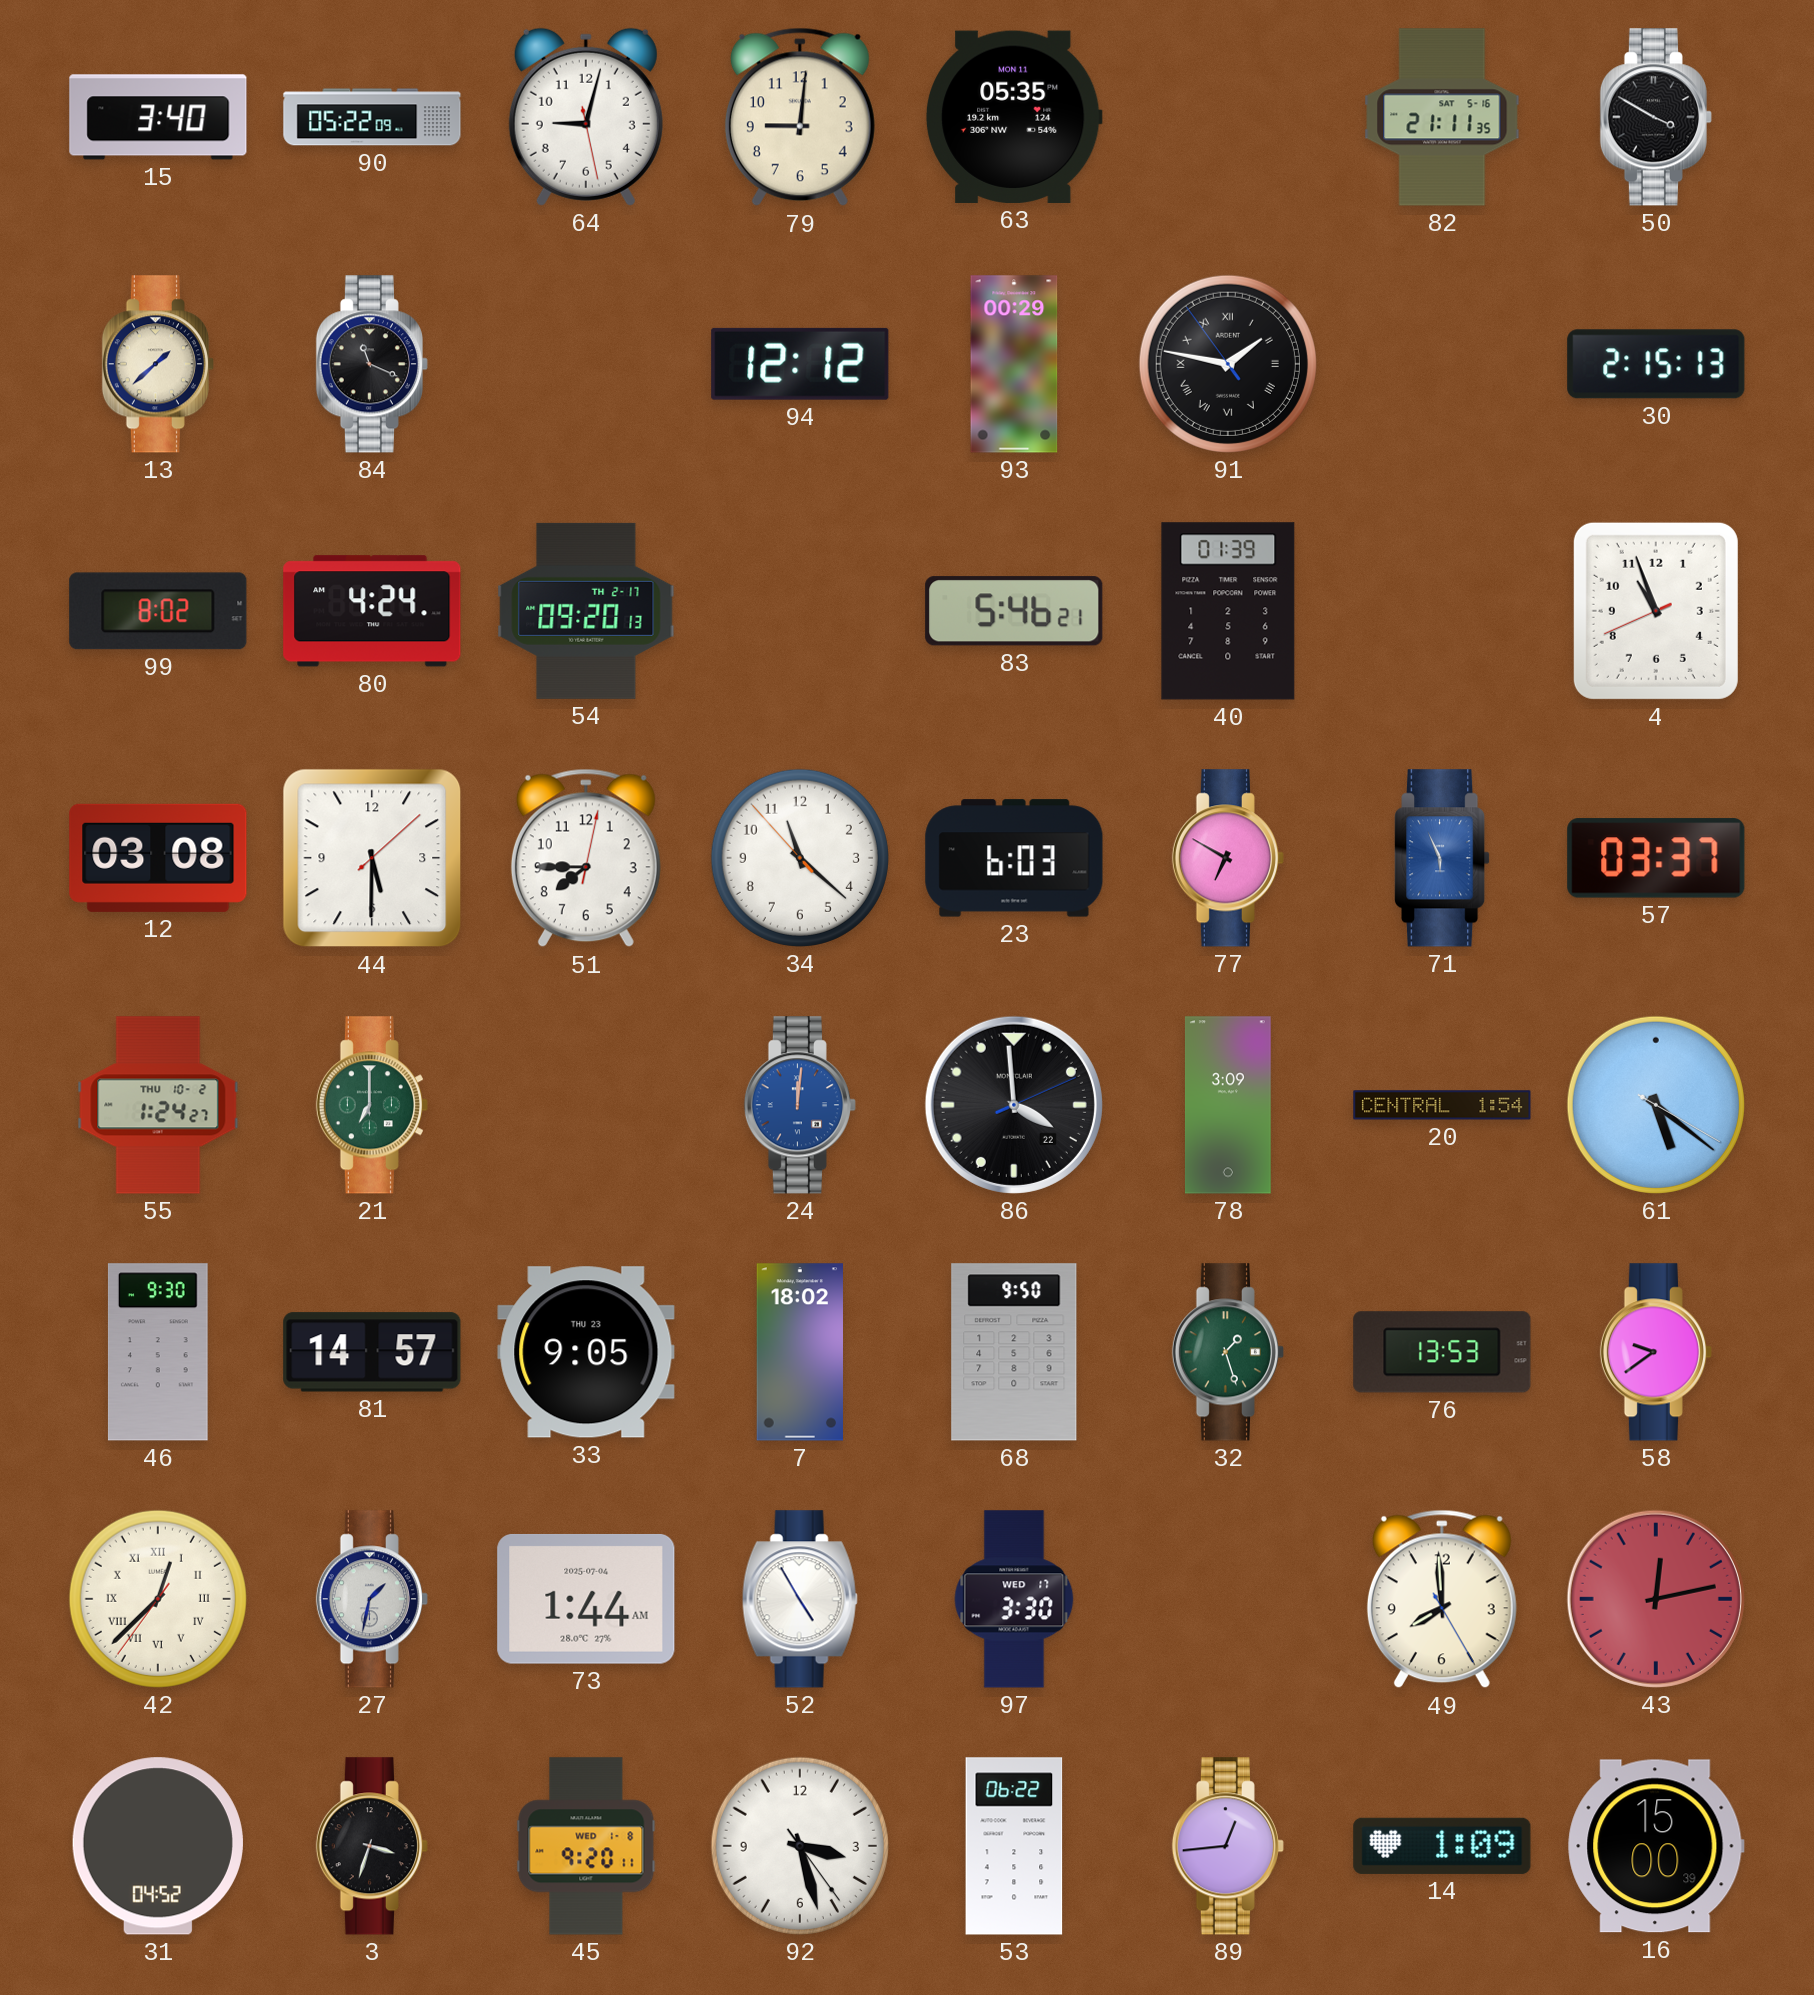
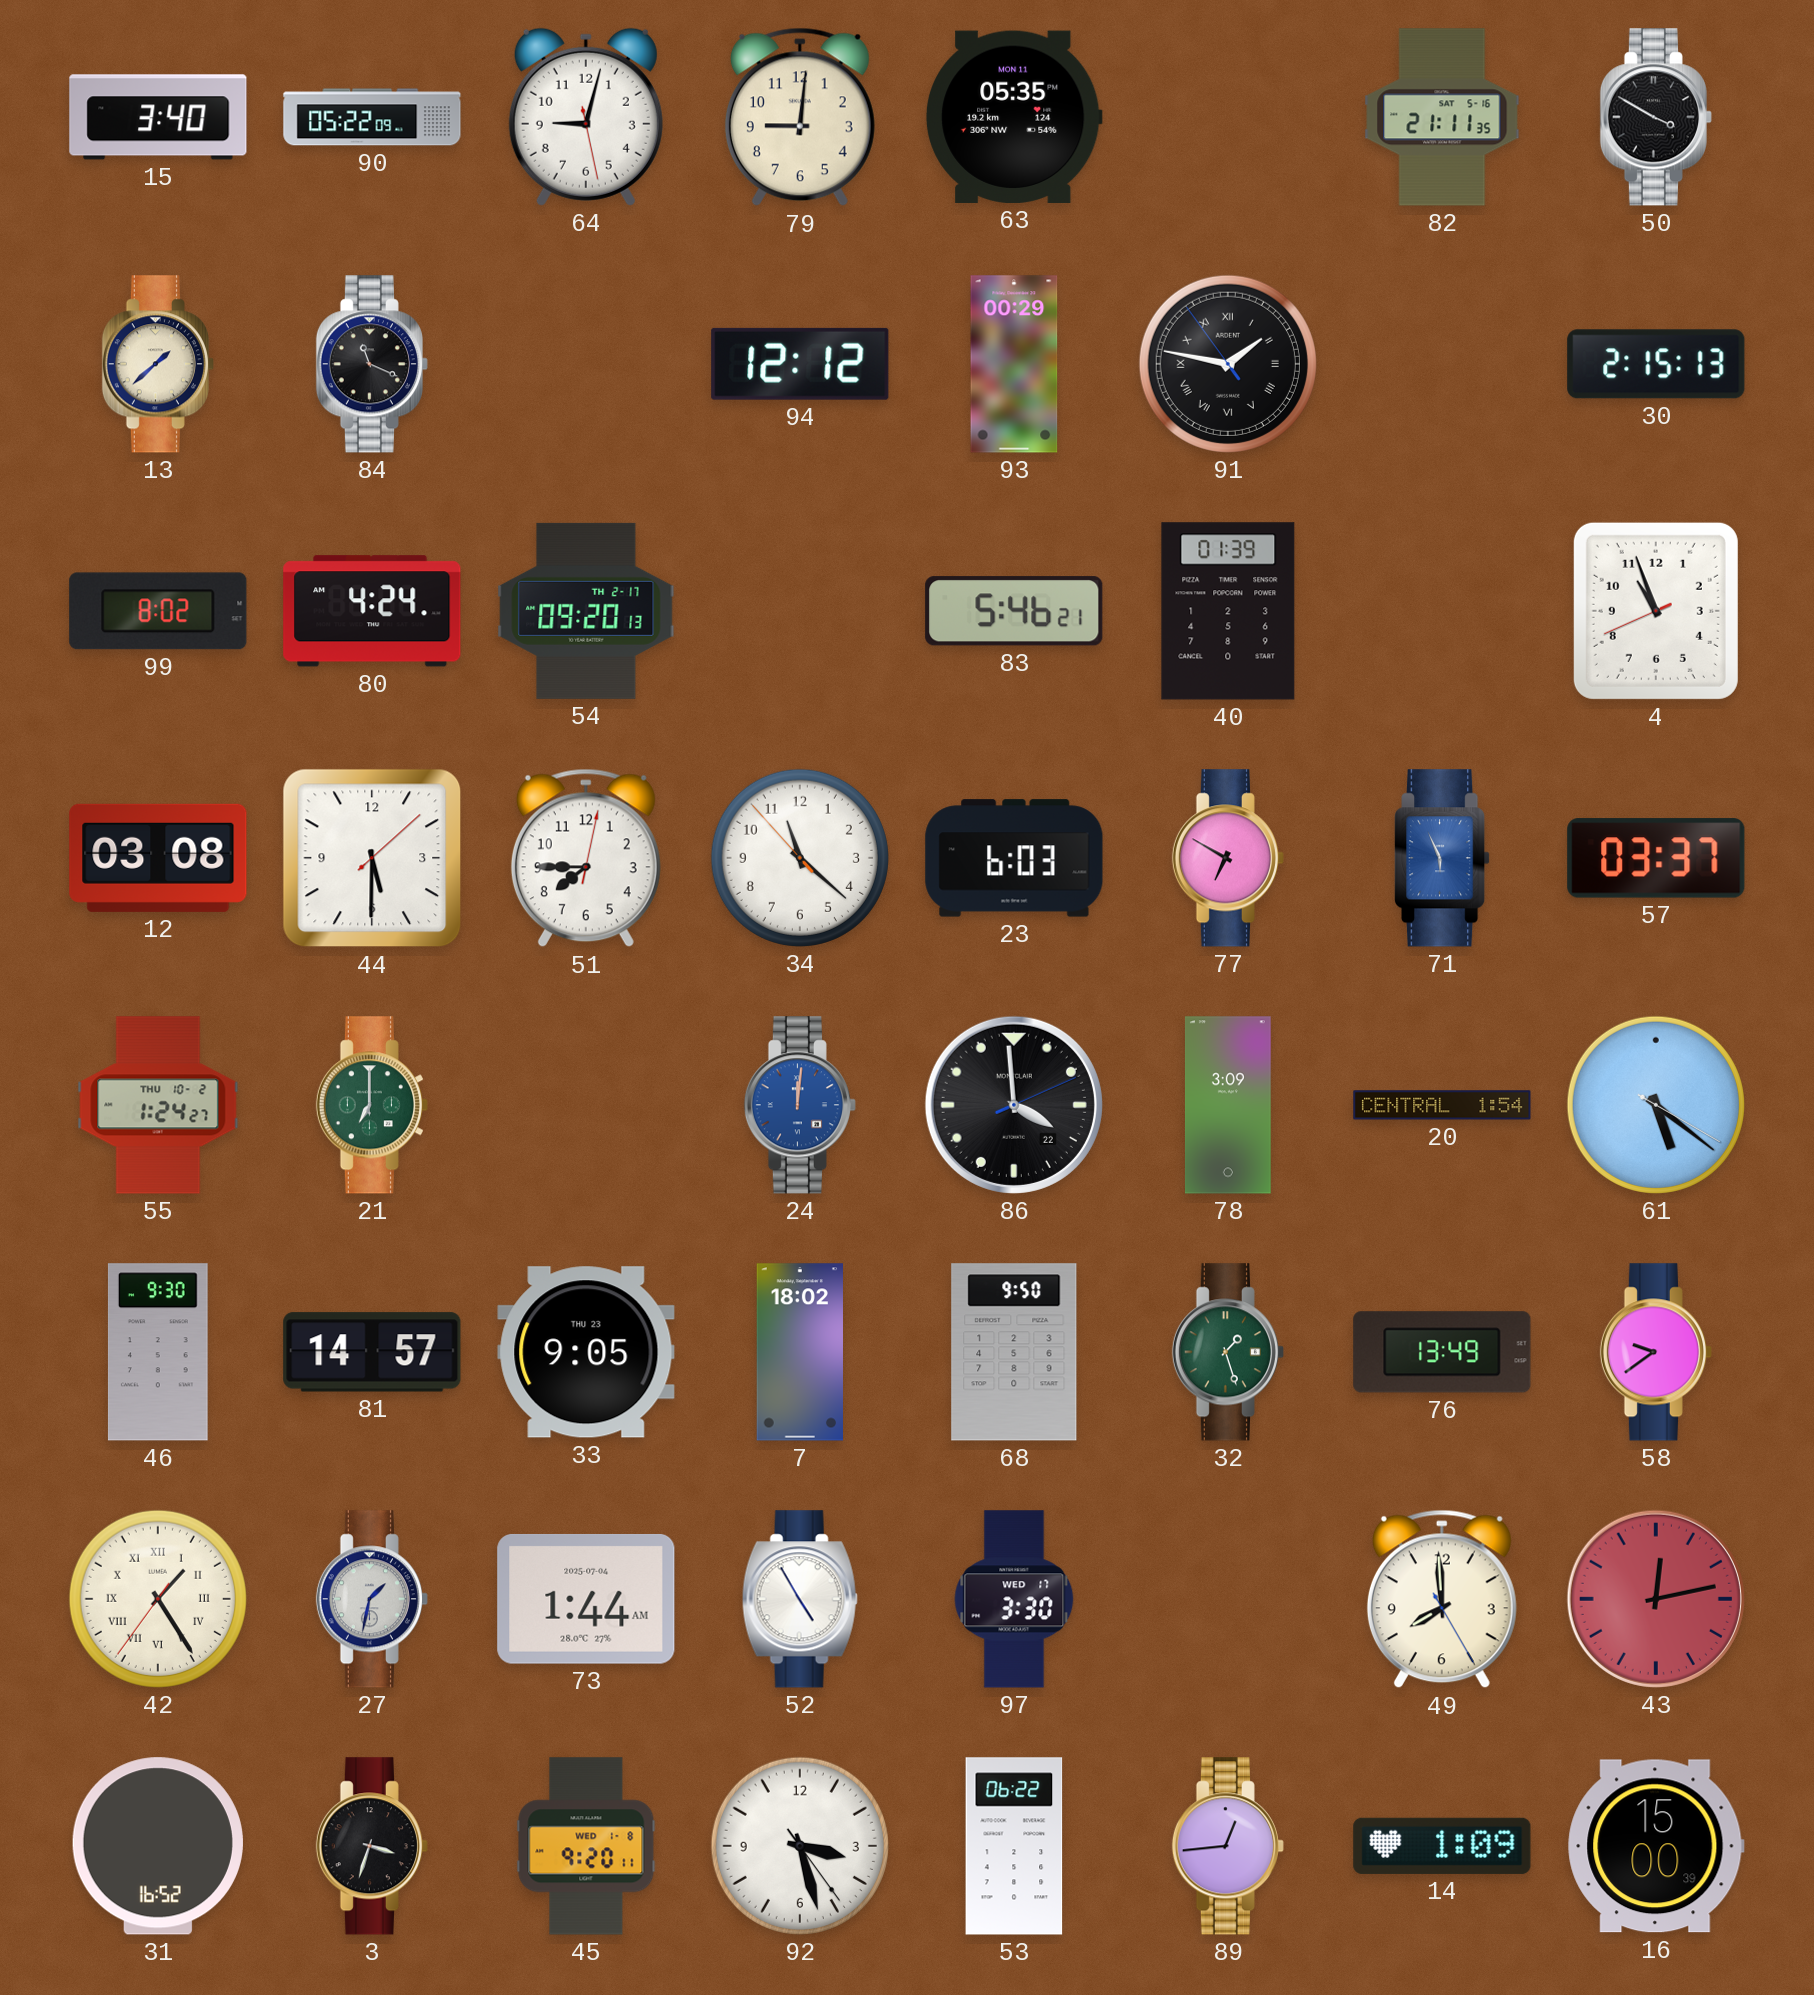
76: 13:53 -> 13:49
42: 12:37 -> 1:24
31: 04:52 -> 16:52
